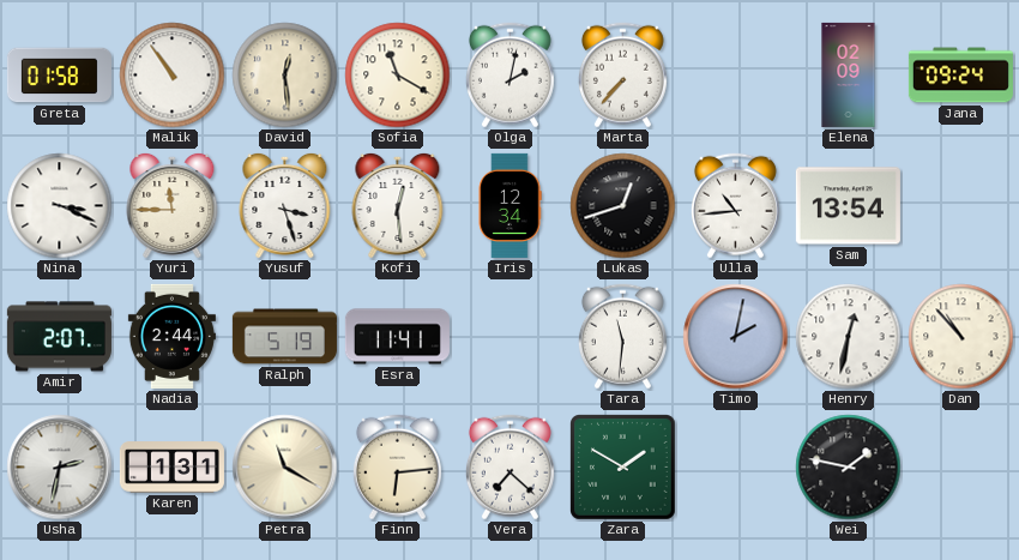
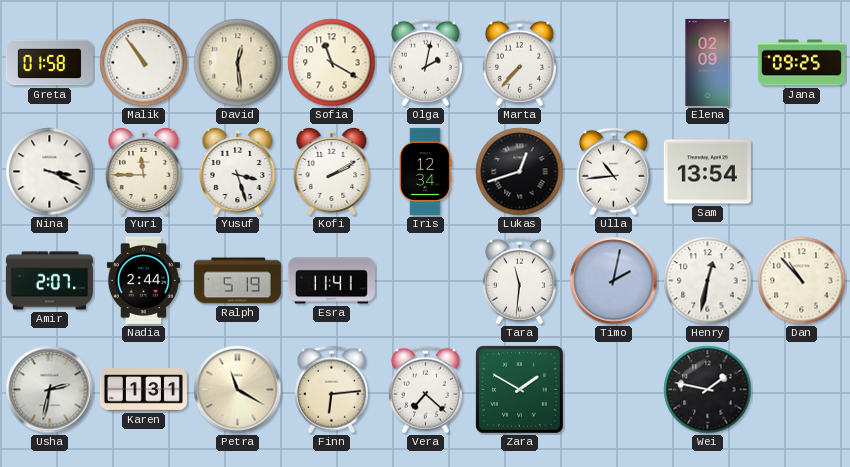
Jana: 09:24 -> 09:25
Kofi: 12:29 -> 2:10
